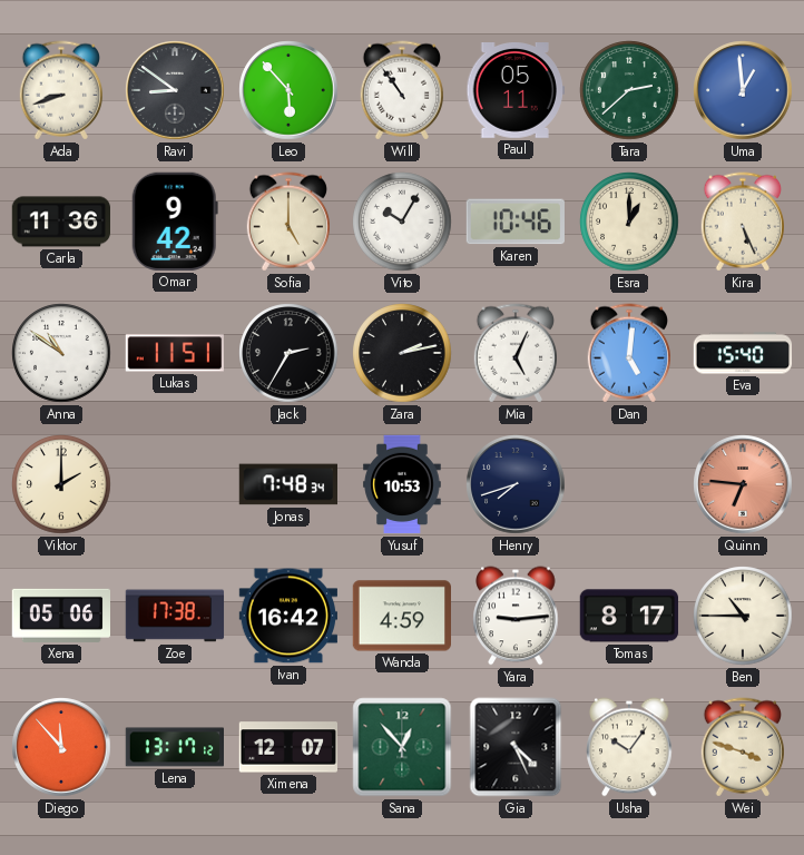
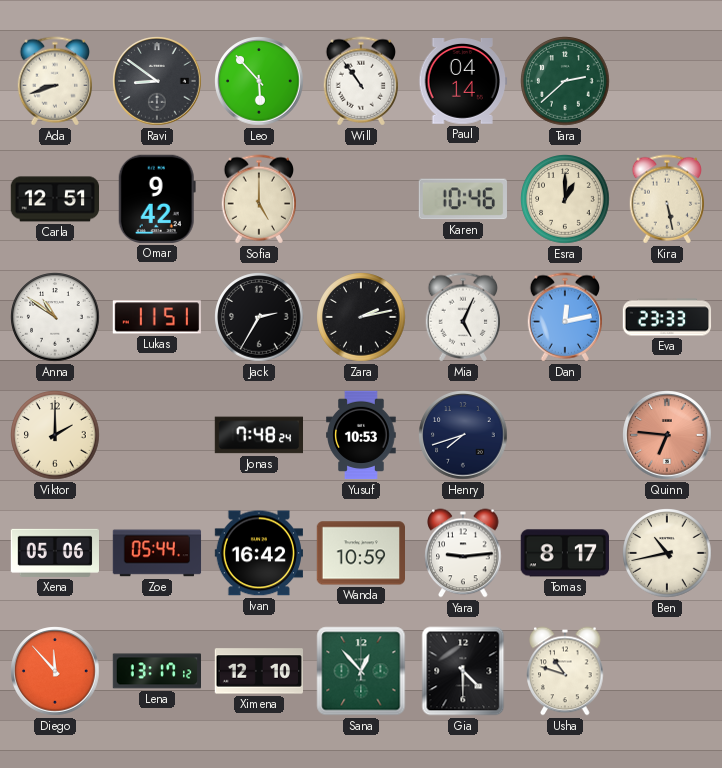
Paul: 05:11 -> 04:14
Uma: 12:59 -> none
Carla: 11:36 -> 12:51
Vito: 10:05 -> none
Kira: 5:26 -> 5:28
Dan: 5:01 -> 12:13
Eva: 15:40 -> 23:33
Jonas: 7:48:34 -> 7:48:24
Zoe: 17:38 -> 05:44
Wanda: 4:59 -> 10:59
Ben: 10:45 -> 10:43
Ximena: 12:07 -> 12:10
Gia: 4:26 -> 4:30
Usha: 10:06 -> 10:48
Wei: 3:48 -> none
